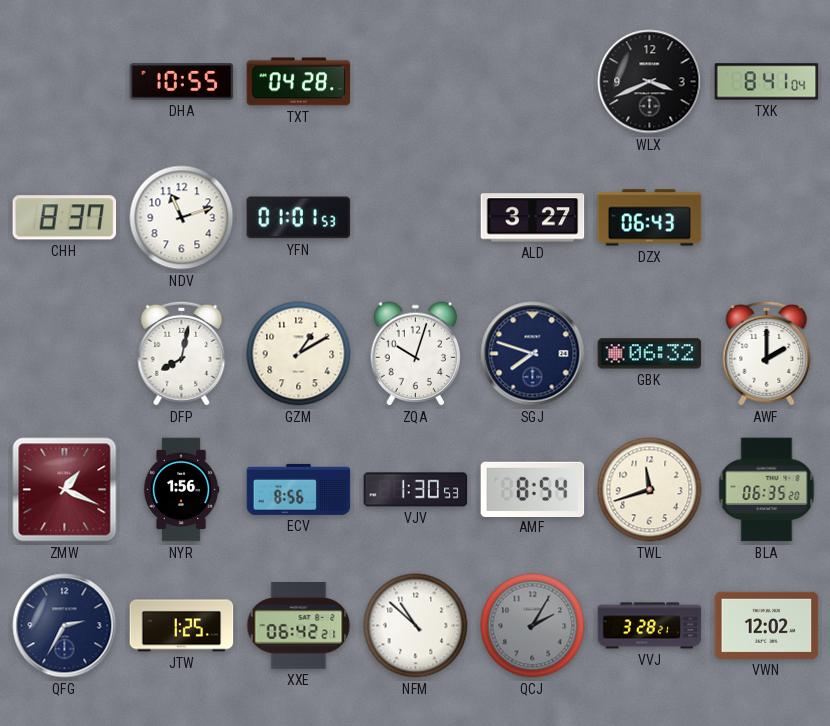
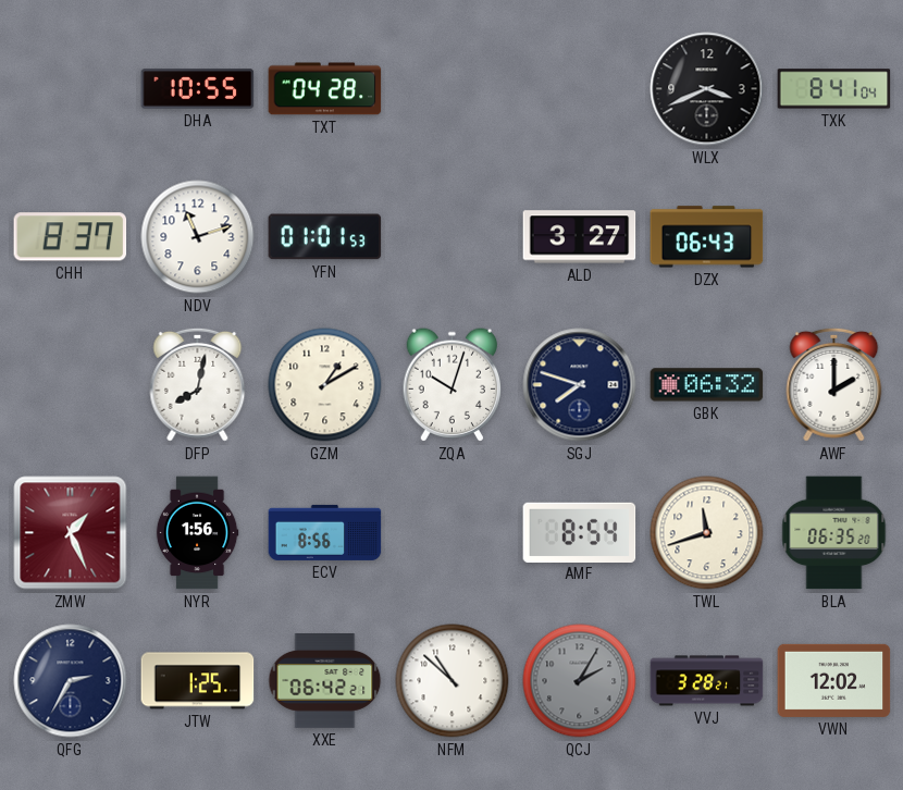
ZMW: 1:19 -> 1:26
VJV: 1:30 -> none
